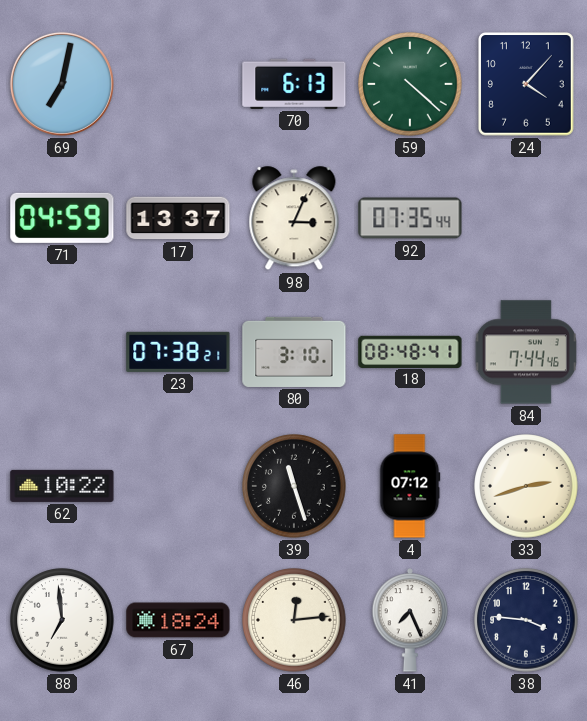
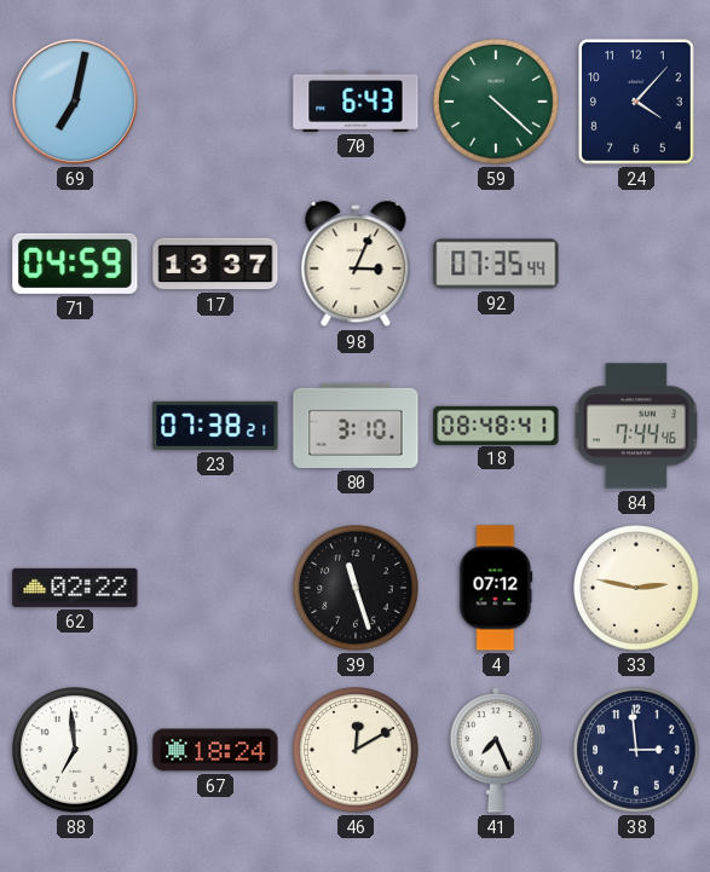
70: 6:13 -> 6:43
62: 10:22 -> 02:22
33: 2:42 -> 2:47
46: 12:14 -> 12:10
38: 3:46 -> 2:59
